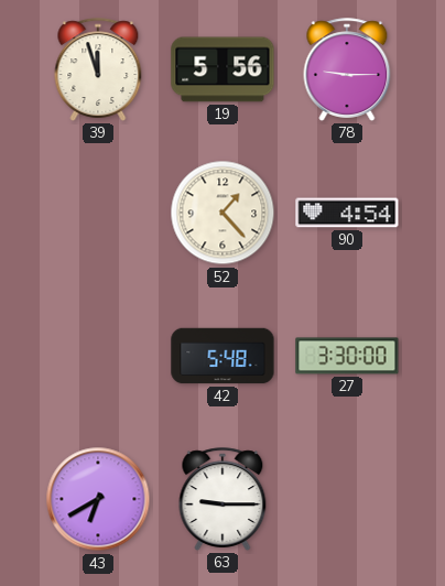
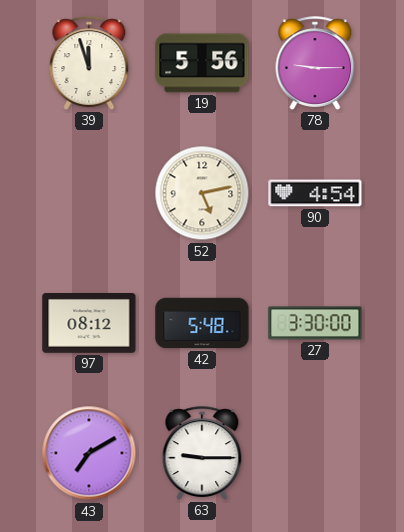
52: 1:23 -> 5:13
97: none -> 08:12
43: 6:40 -> 7:10
